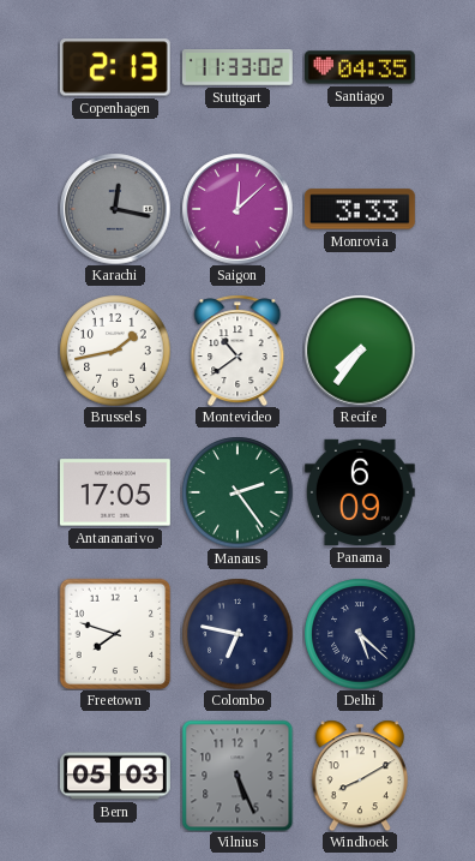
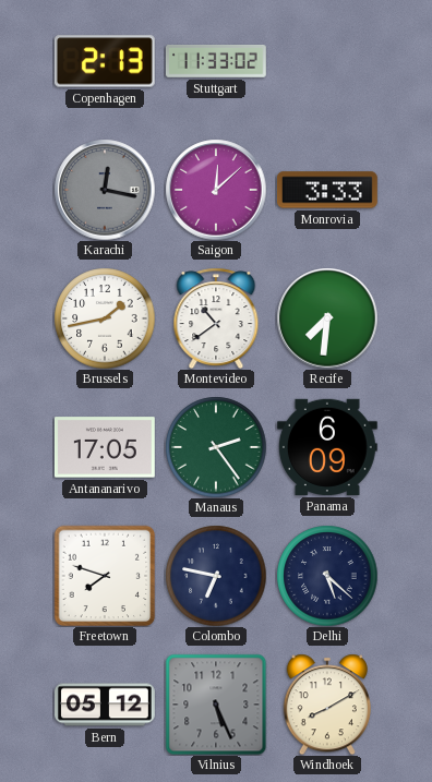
Santiago: 04:35 -> none
Recife: 7:36 -> 7:31
Bern: 05:03 -> 05:12
